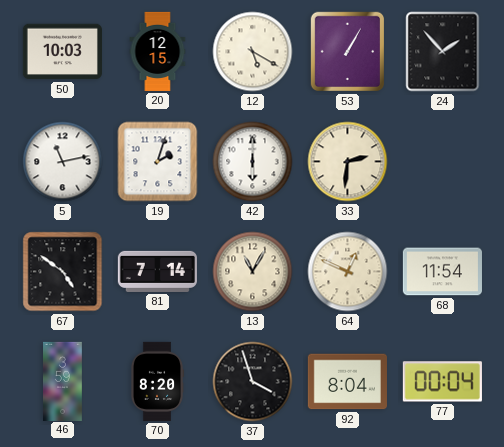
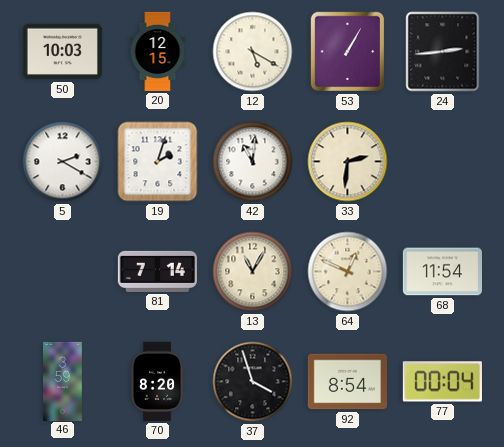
24: 1:53 -> 2:44
5: 11:13 -> 2:20
42: 6:00 -> 11:01
67: 4:51 -> none
92: 8:04 -> 8:54
